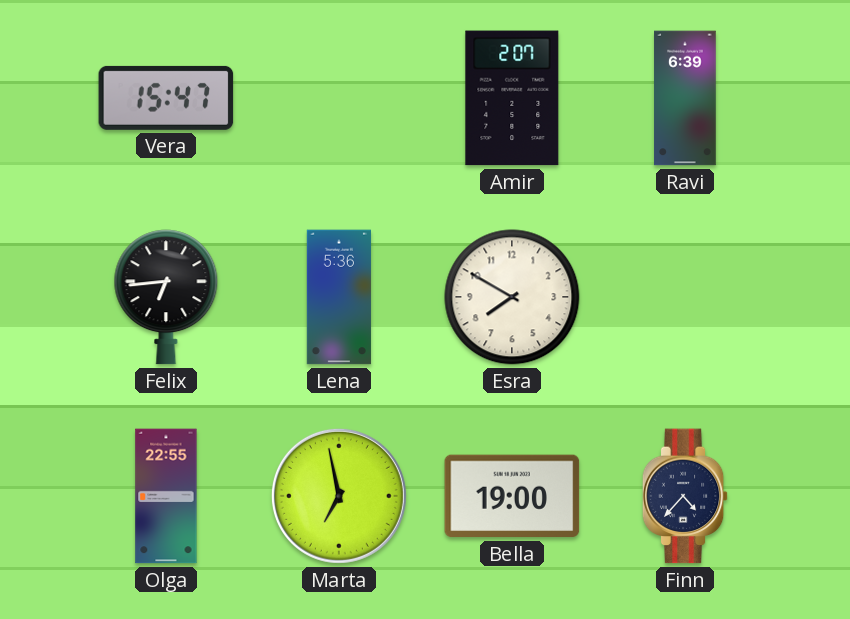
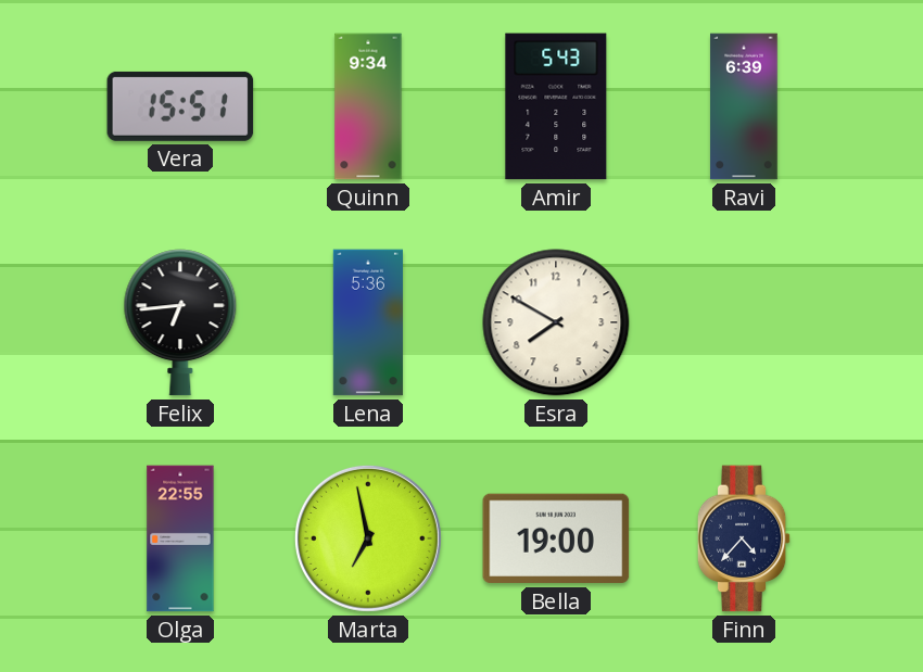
Vera: 15:47 -> 15:51
Quinn: none -> 9:34
Amir: 2:07 -> 5:43
